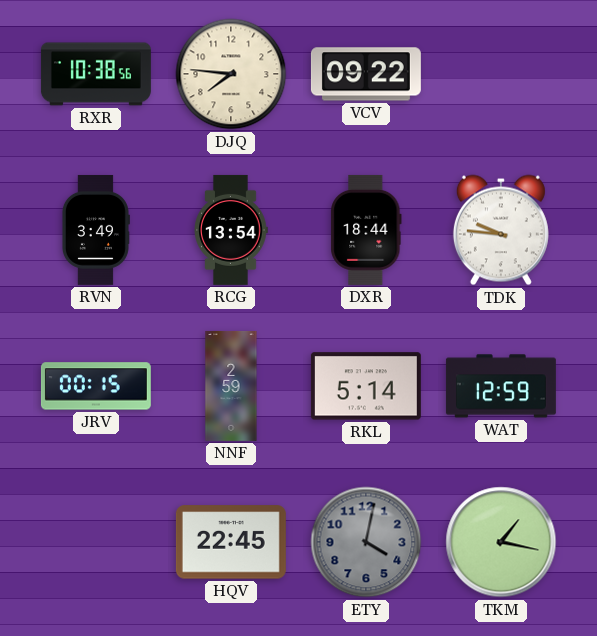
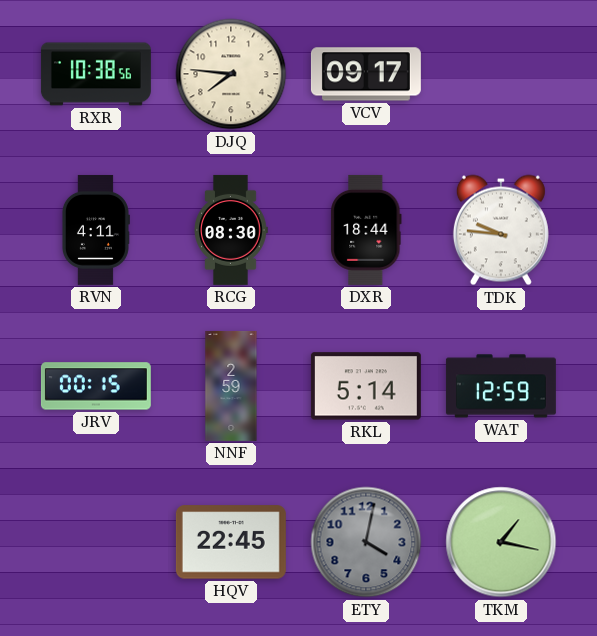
VCV: 09:22 -> 09:17
RVN: 3:49 -> 4:11
RCG: 13:54 -> 08:30
